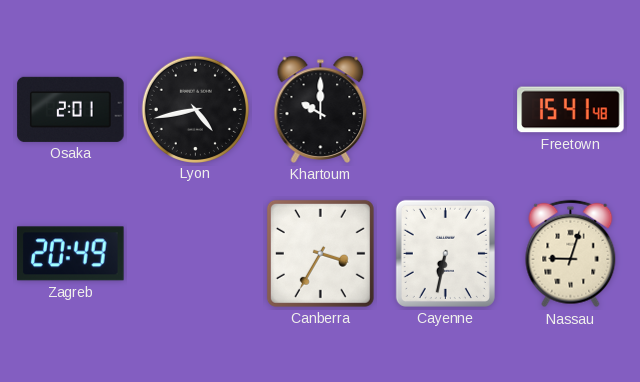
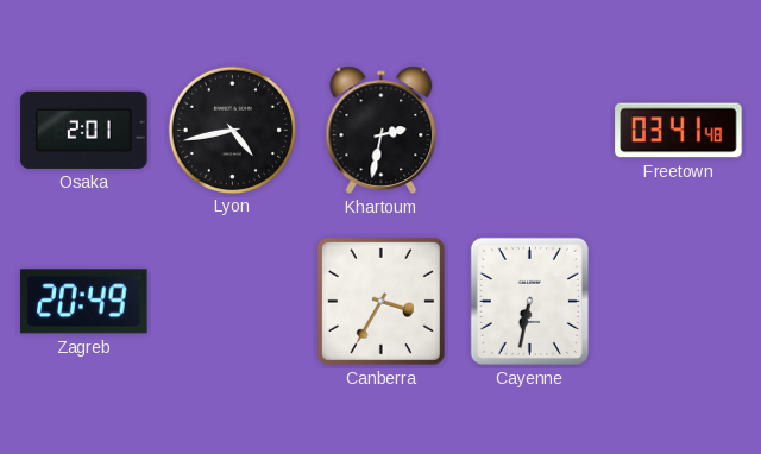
Khartoum: 10:00 -> 2:32
Freetown: 15:41 -> 03:41
Nassau: 9:03 -> none
